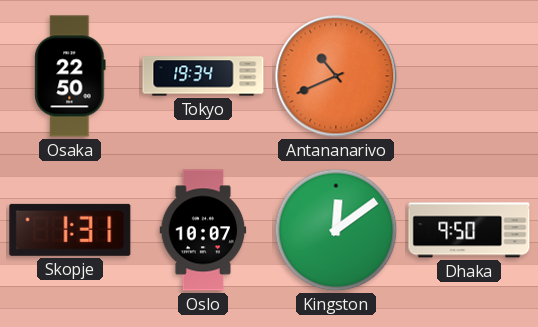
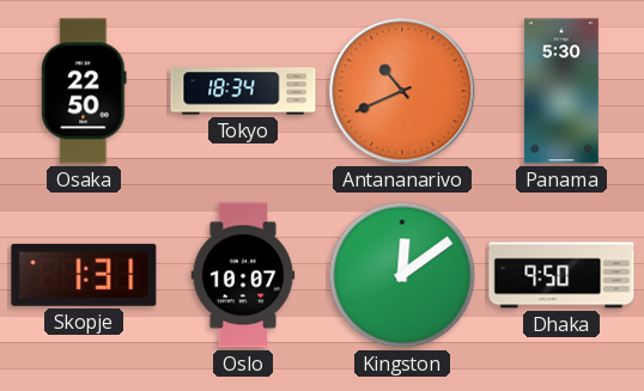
Tokyo: 19:34 -> 18:34
Panama: none -> 5:30
